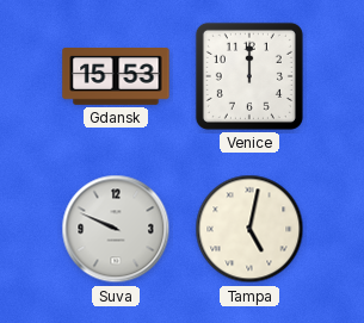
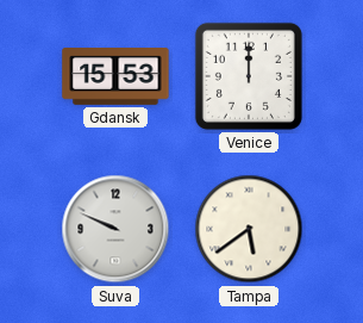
Tampa: 5:02 -> 5:39
